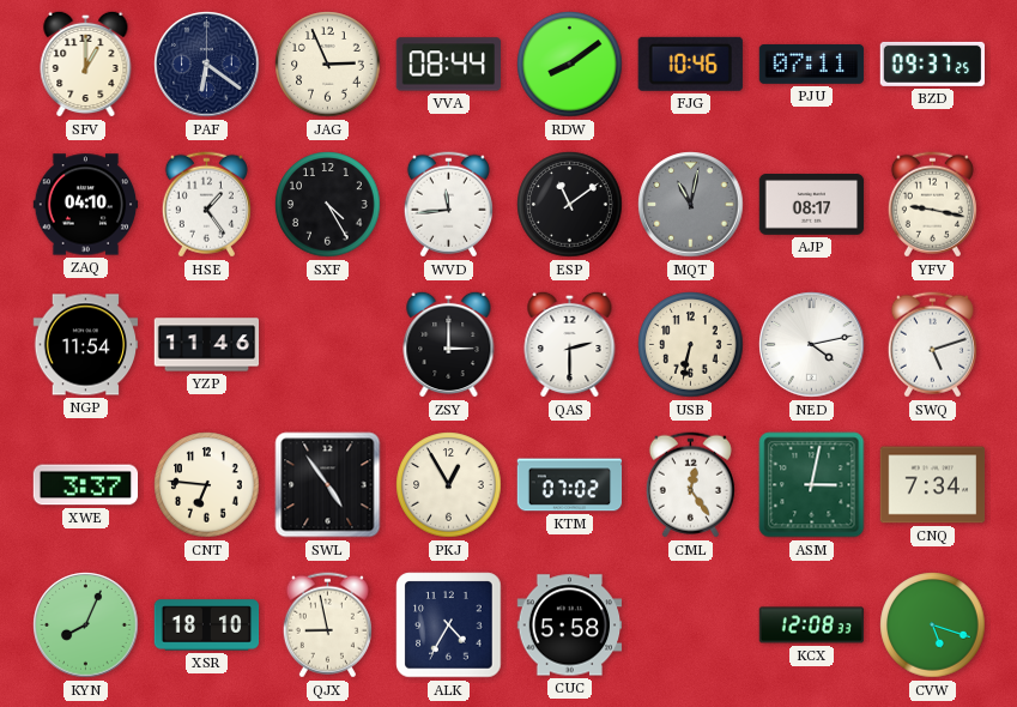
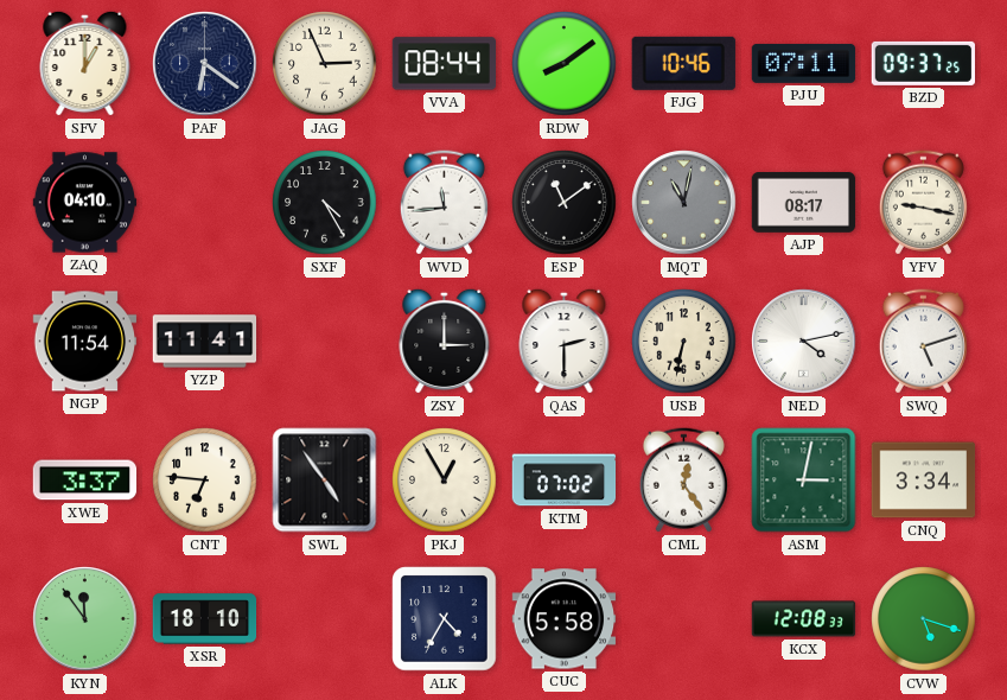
HSE: 1:24 -> none
YZP: 11:46 -> 11:41
CNQ: 7:34 -> 3:34
KYN: 8:04 -> 11:54
QJX: 8:58 -> none
